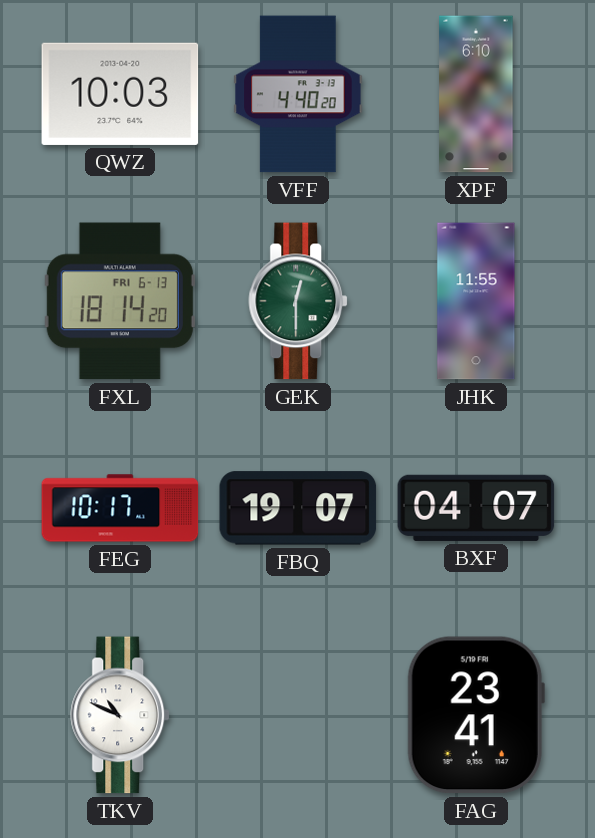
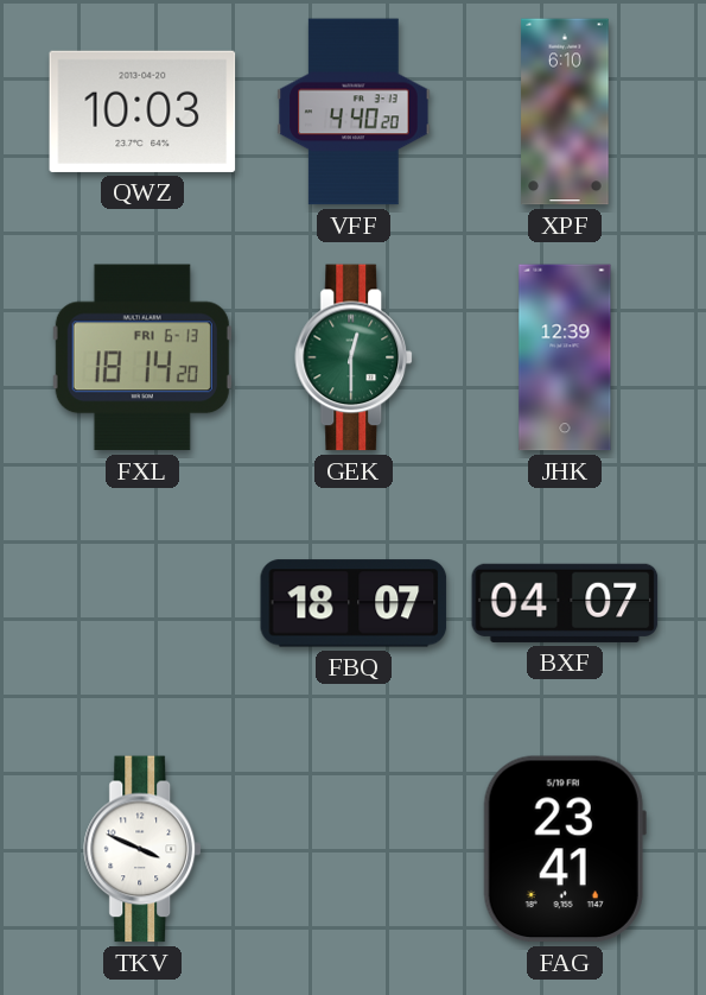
JHK: 11:55 -> 12:39
FEG: 10:17 -> none
FBQ: 19:07 -> 18:07
TKV: 10:49 -> 3:49
